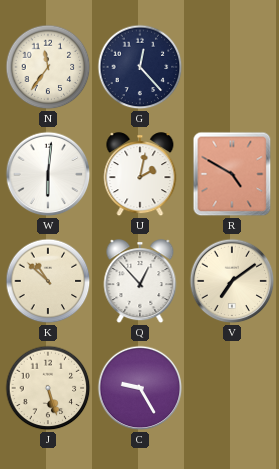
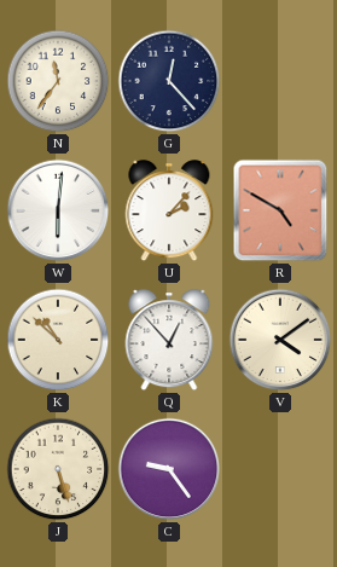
U: 2:02 -> 2:07
V: 7:09 -> 4:09
C: 9:25 -> 9:24
